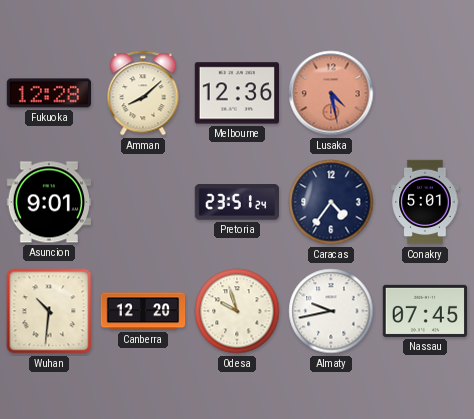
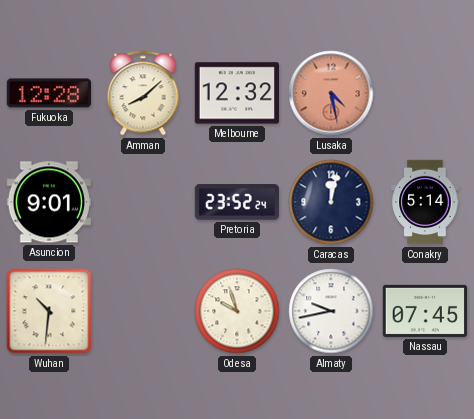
Melbourne: 12:36 -> 12:32
Pretoria: 23:51 -> 23:52
Caracas: 4:36 -> 12:02
Conakry: 5:01 -> 5:14
Canberra: 12:20 -> none
